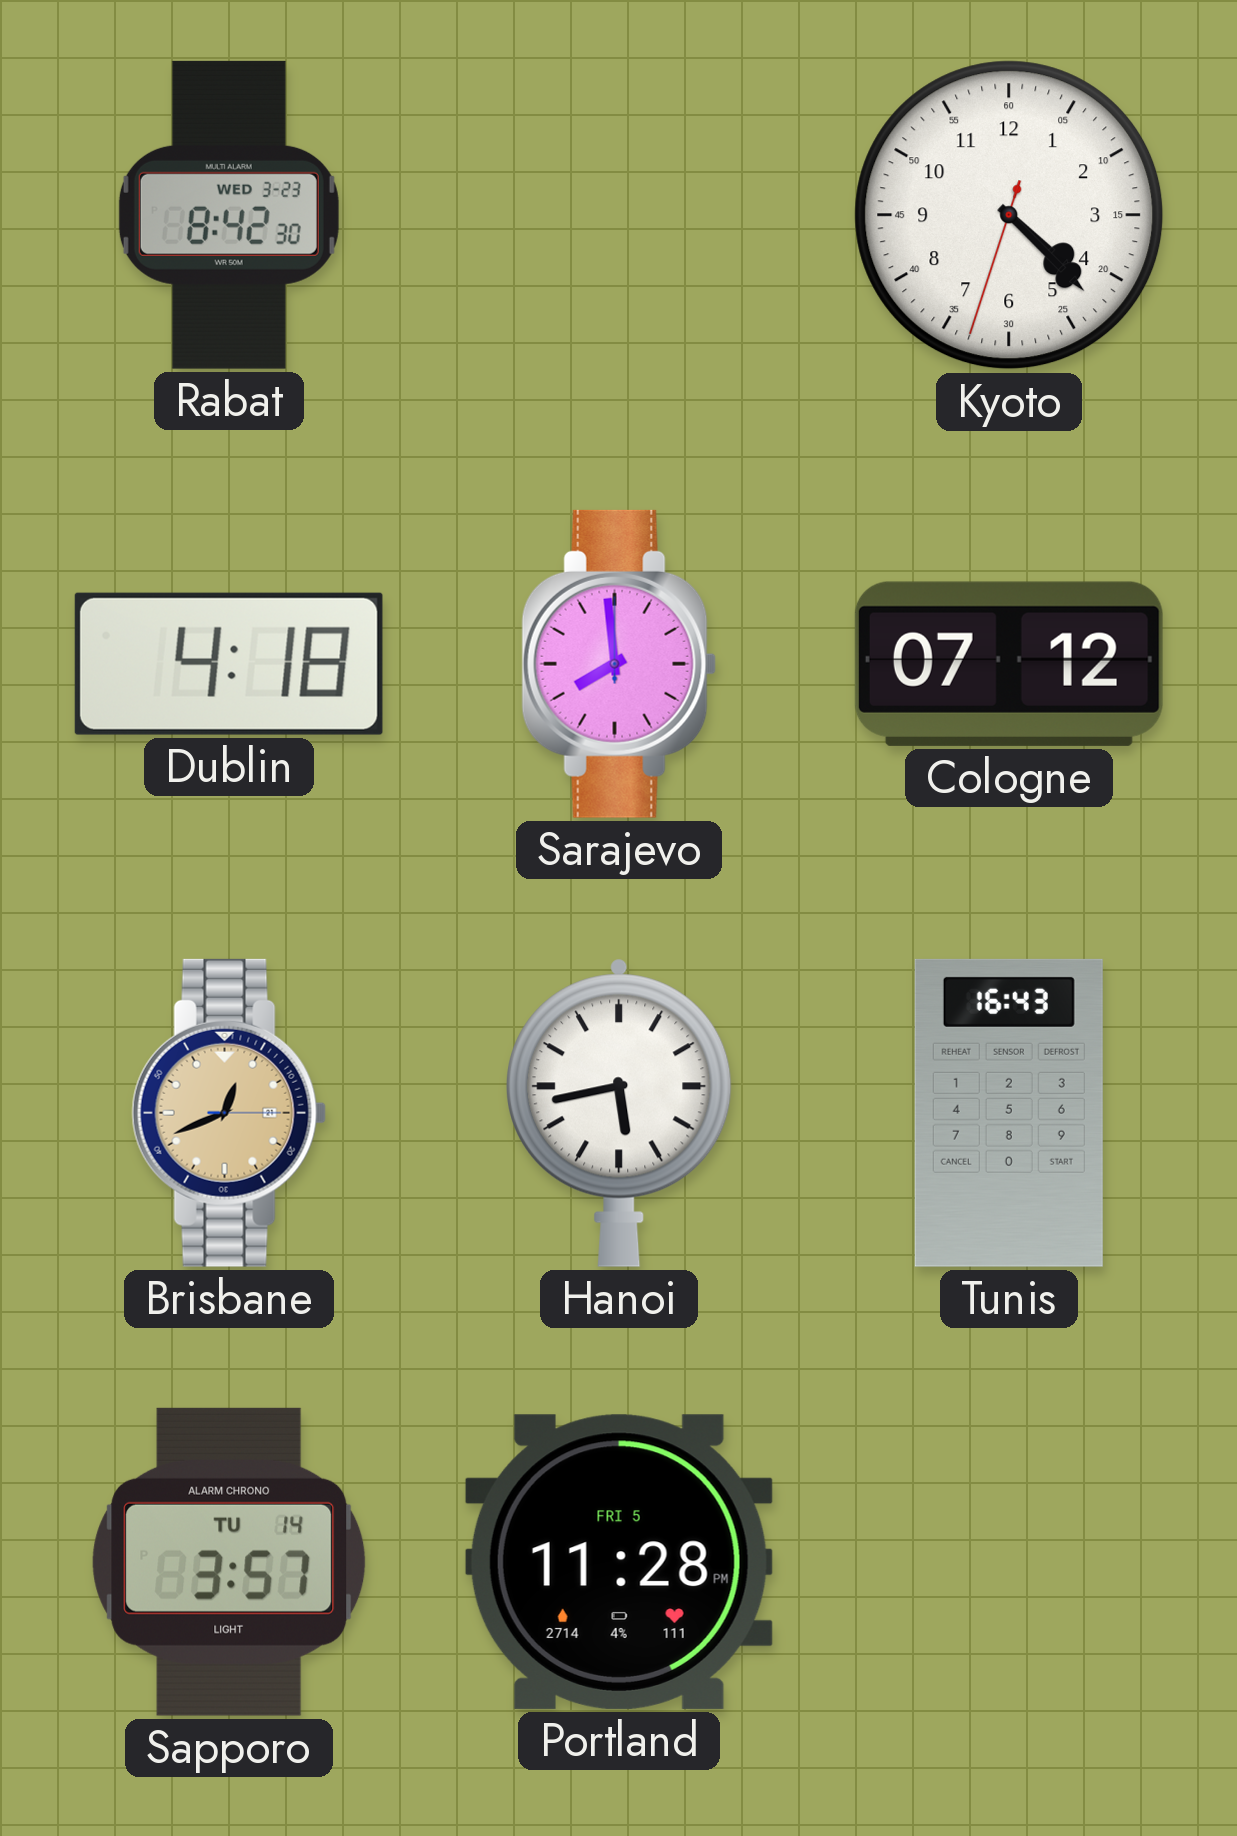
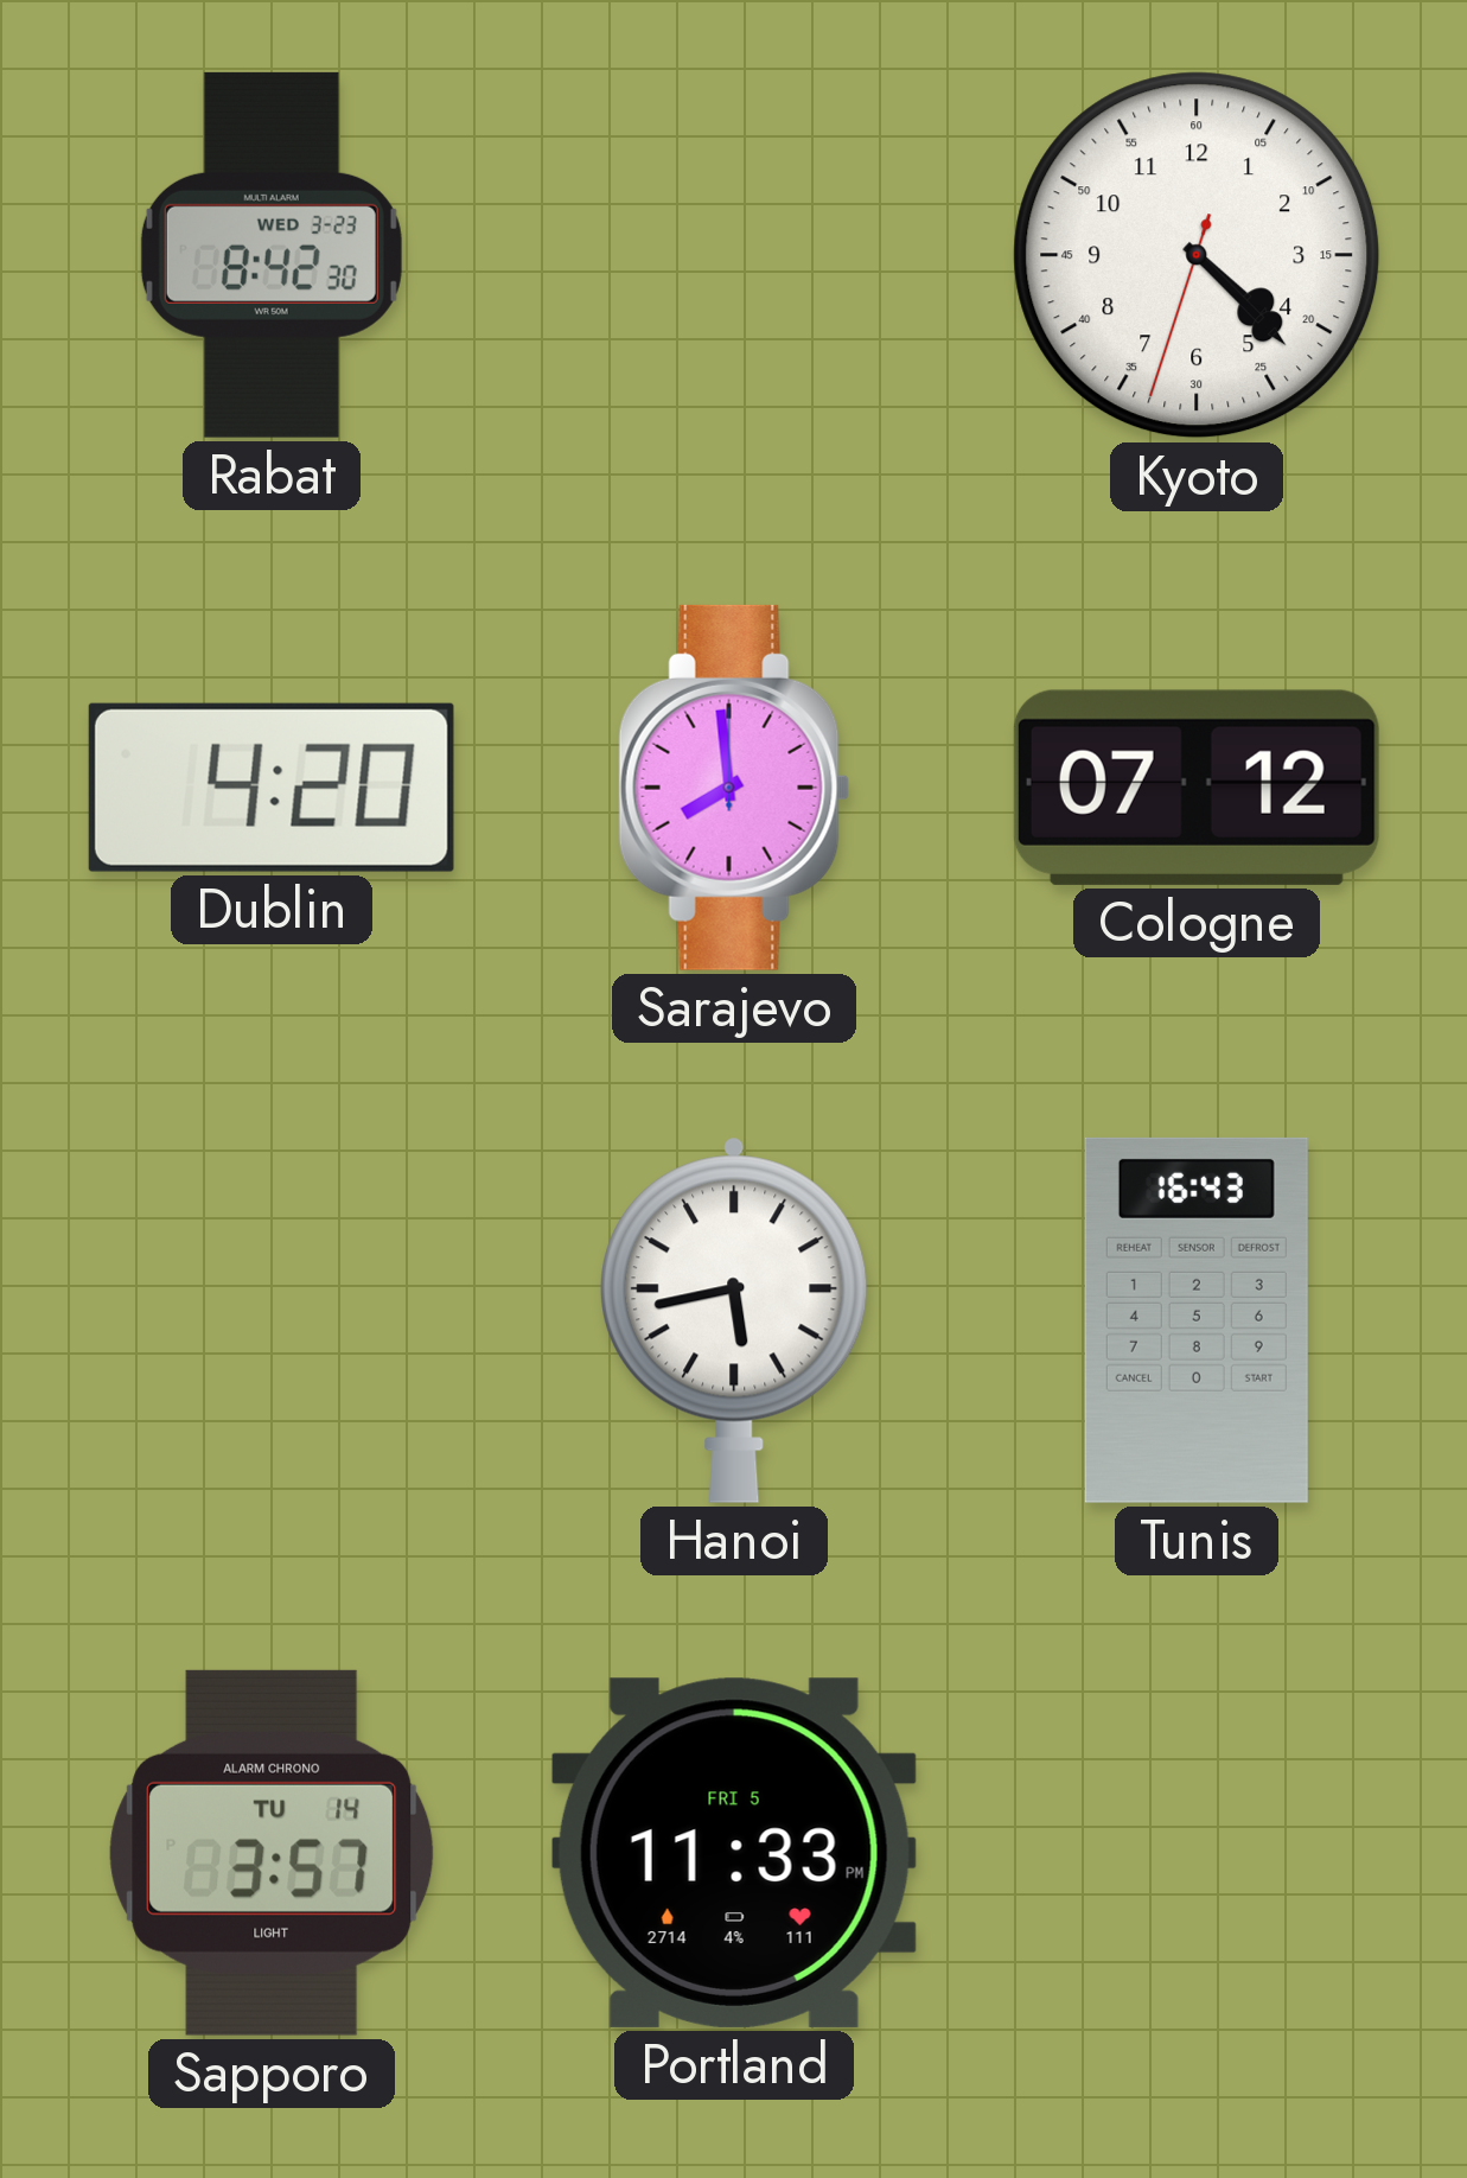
Dublin: 4:18 -> 4:20
Brisbane: 12:41 -> none
Portland: 11:28 -> 11:33
